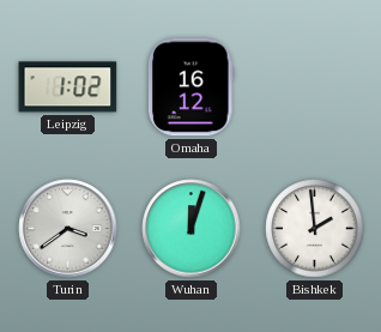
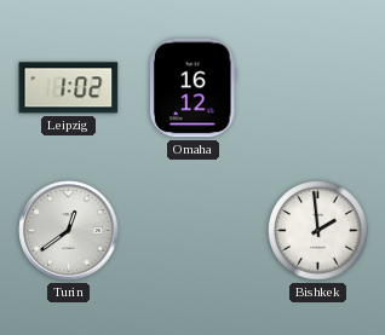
Turin: 3:39 -> 12:39
Wuhan: 12:03 -> none
